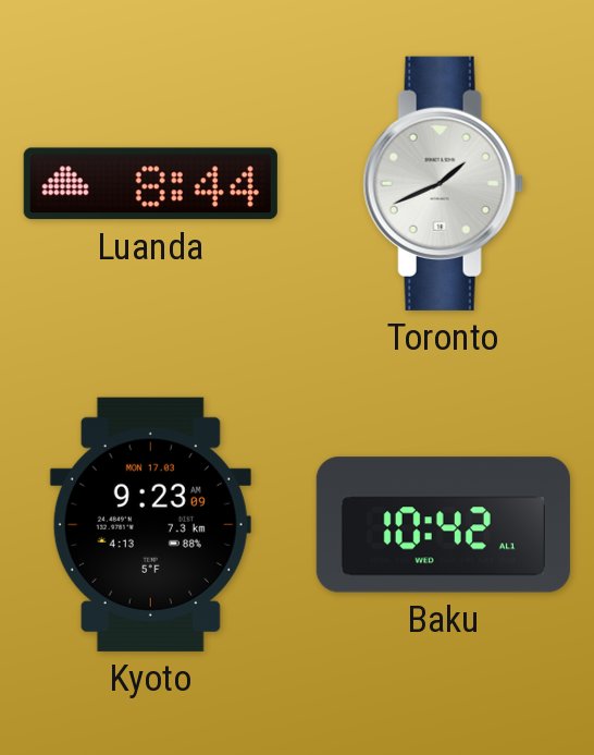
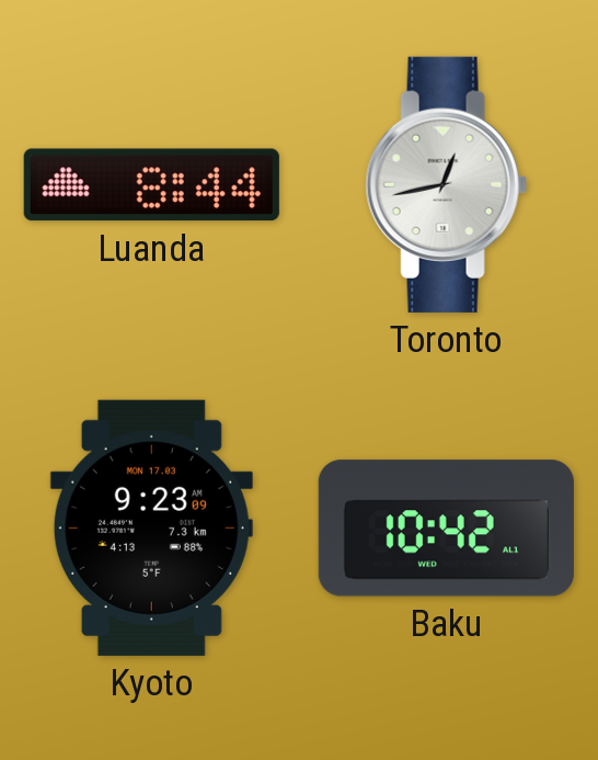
Toronto: 1:41 -> 12:43
